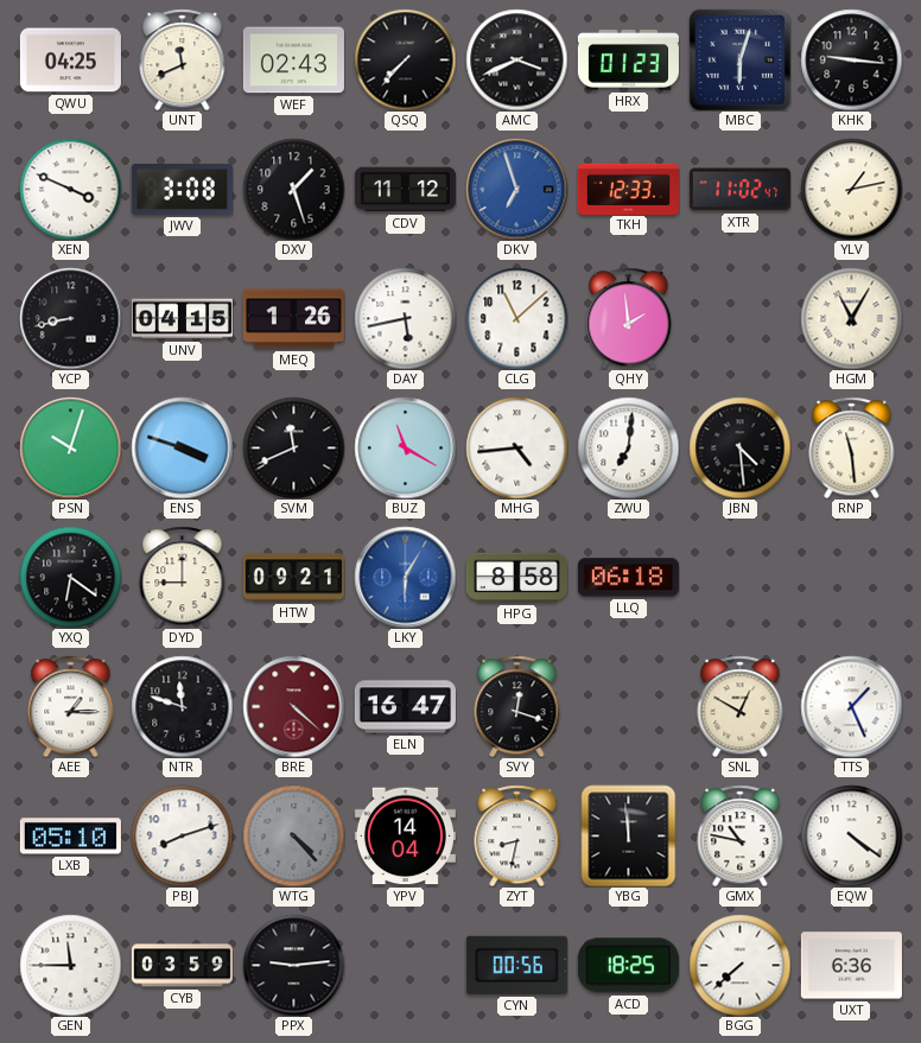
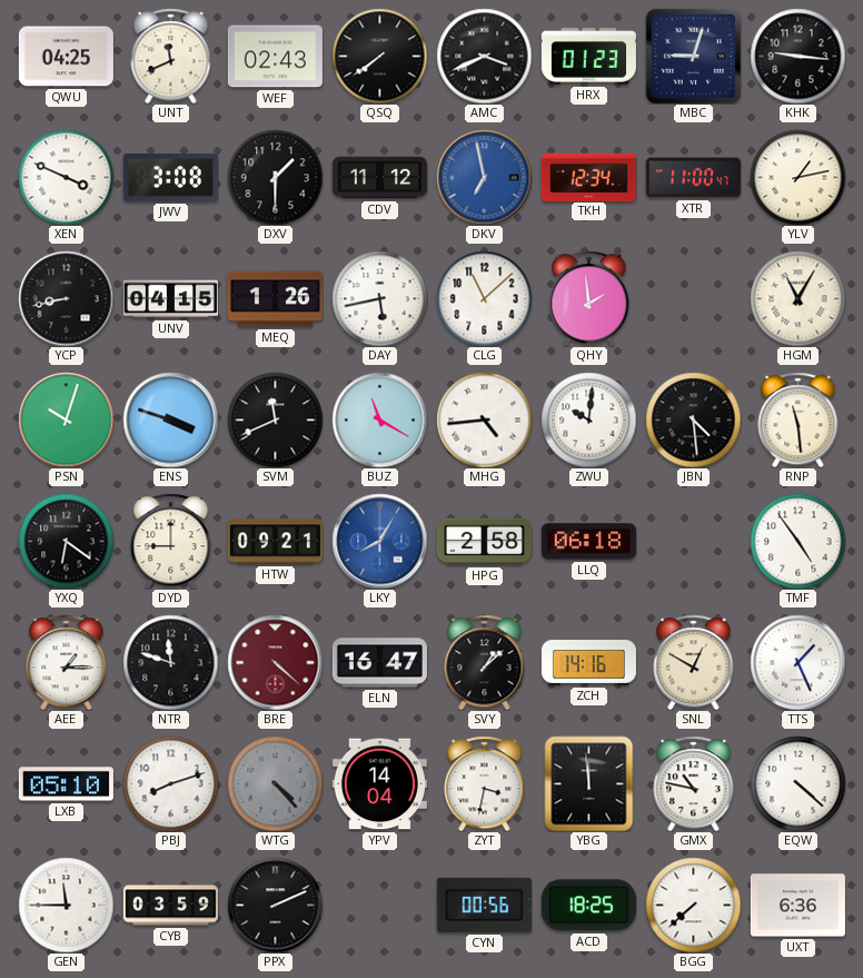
QSQ: 7:37 -> 7:39
MBC: 6:03 -> 9:03
DXV: 1:27 -> 1:30
DKV: 6:57 -> 6:58
TKH: 12:33 -> 12:34
XTR: 11:02 -> 11:00
ZWU: 7:01 -> 10:01
LKY: 6:05 -> 8:05
HPG: 8:58 -> 2:58
TMF: none -> 4:54
SVY: 12:18 -> 1:08
ZCH: none -> 14:16
ZYT: 8:32 -> 3:32
EQW: 4:21 -> 4:22
PPX: 9:14 -> 2:11
